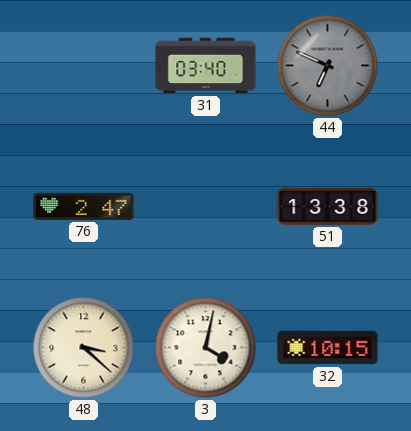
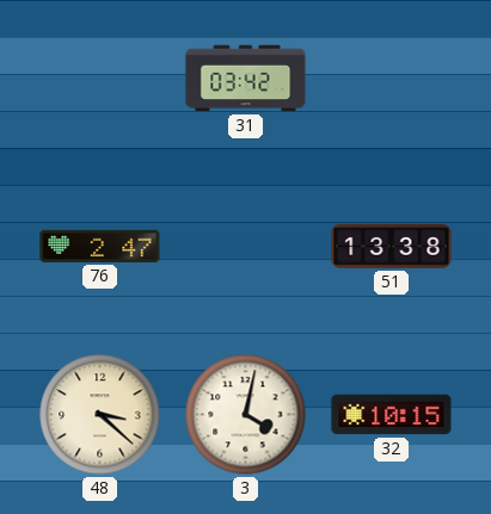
31: 03:40 -> 03:42
44: 6:49 -> none
